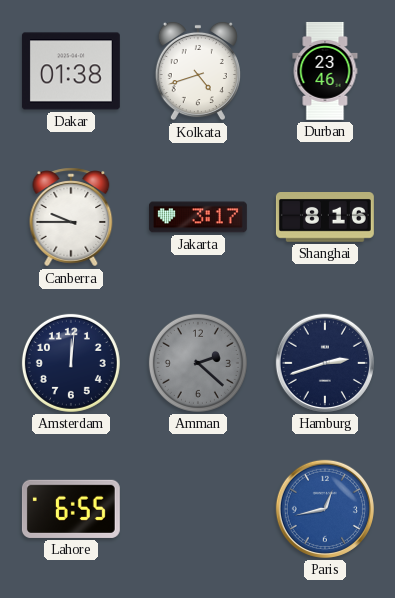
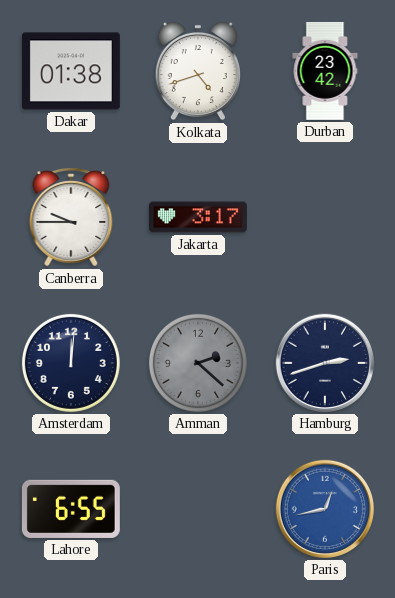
Durban: 23:46 -> 23:42
Shanghai: 8:16 -> none
